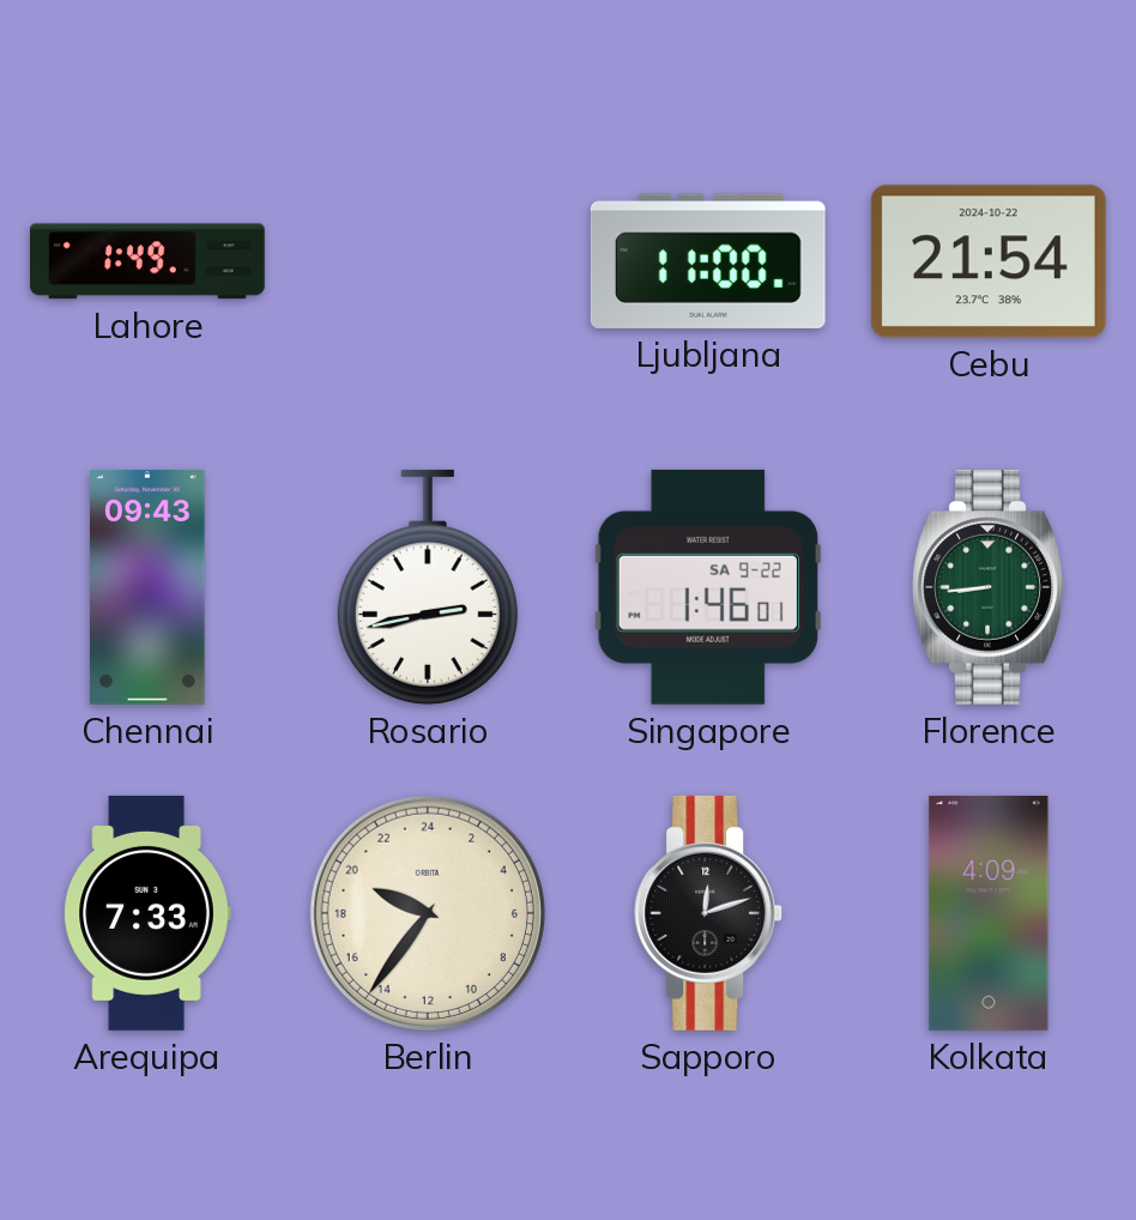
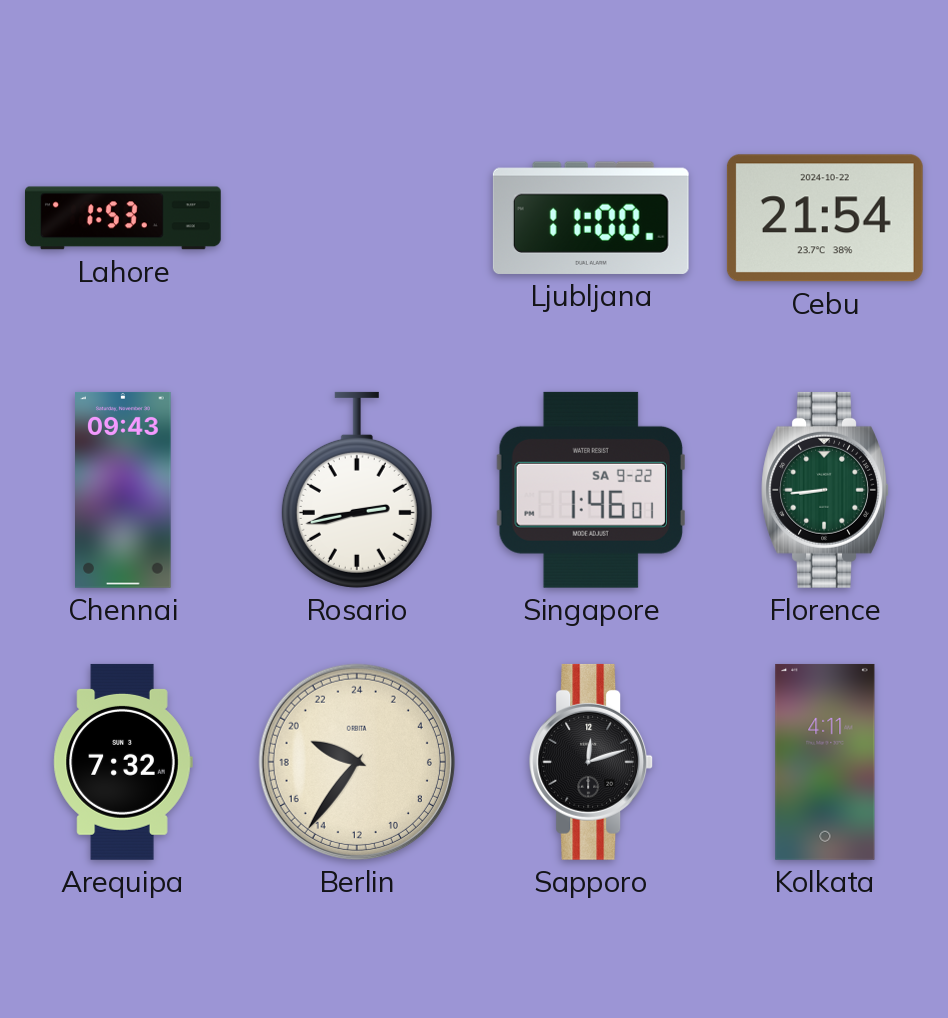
Lahore: 1:49 -> 1:53
Arequipa: 7:33 -> 7:32
Kolkata: 4:09 -> 4:11
